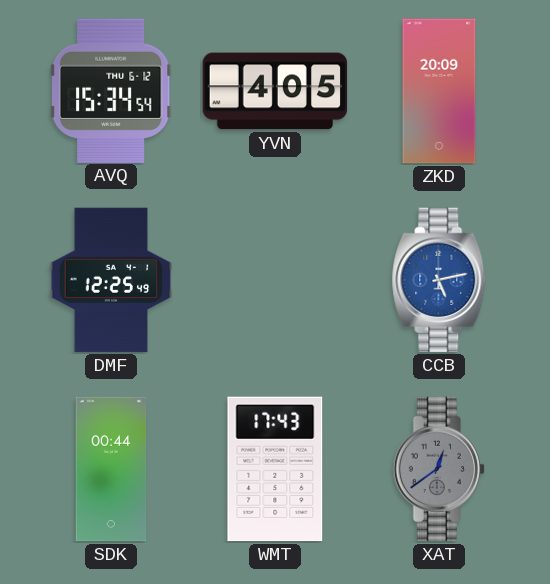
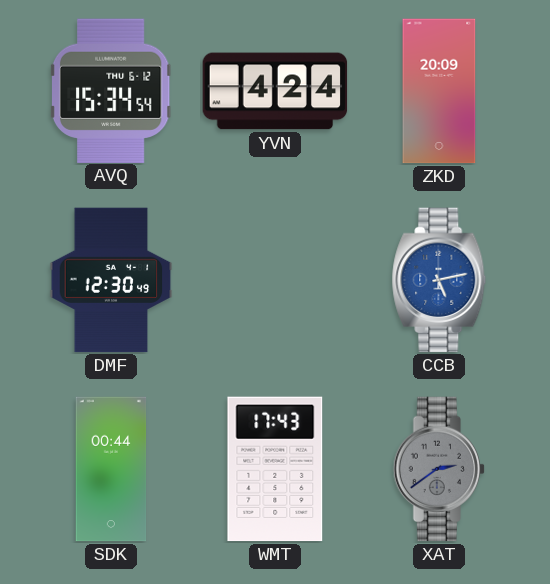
YVN: 4:05 -> 4:24
DMF: 12:25 -> 12:30
XAT: 12:39 -> 2:39
